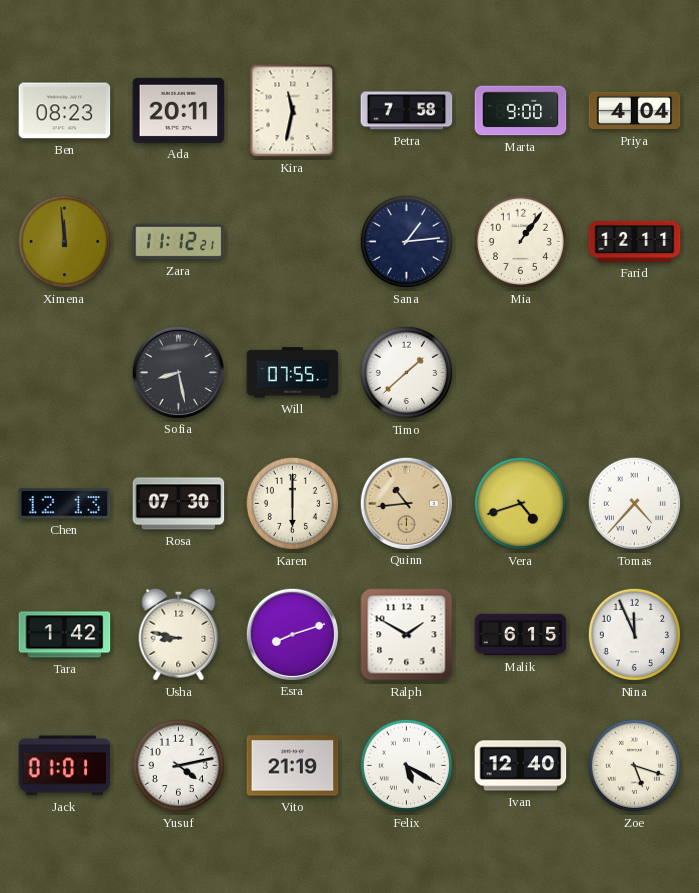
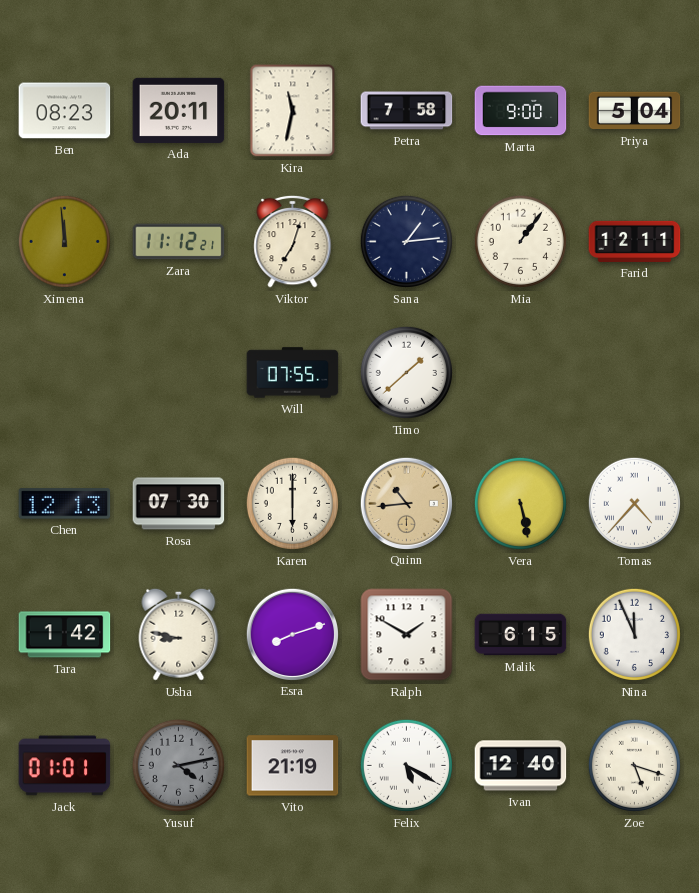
Priya: 4:04 -> 5:04
Viktor: none -> 7:03
Sofia: 8:28 -> none
Vera: 4:42 -> 5:28
Yusuf dial: white -> grey
